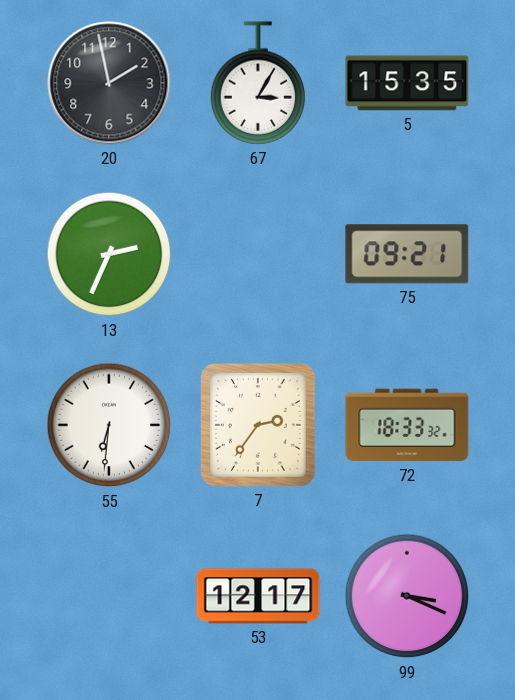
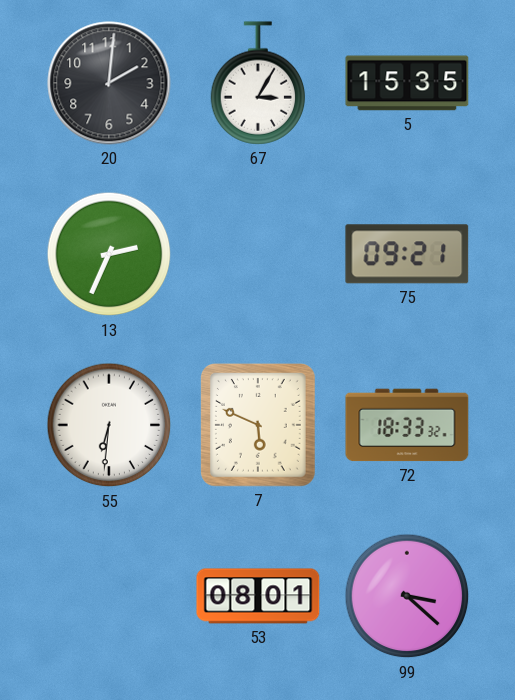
20: 1:58 -> 2:01
7: 2:36 -> 5:49
53: 12:17 -> 08:01
99: 3:19 -> 3:22
